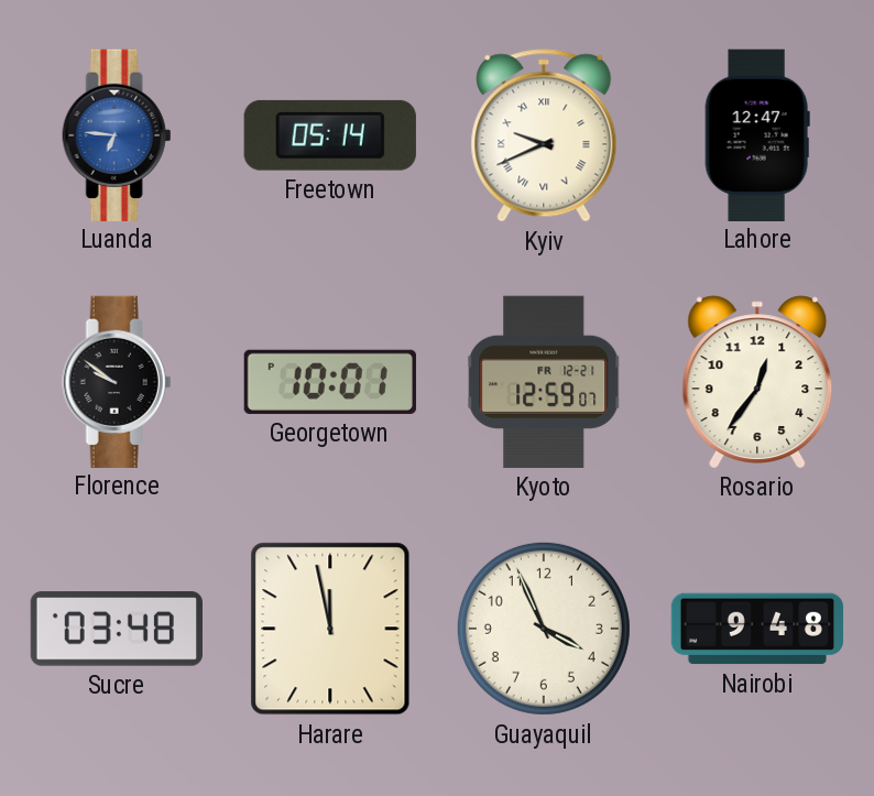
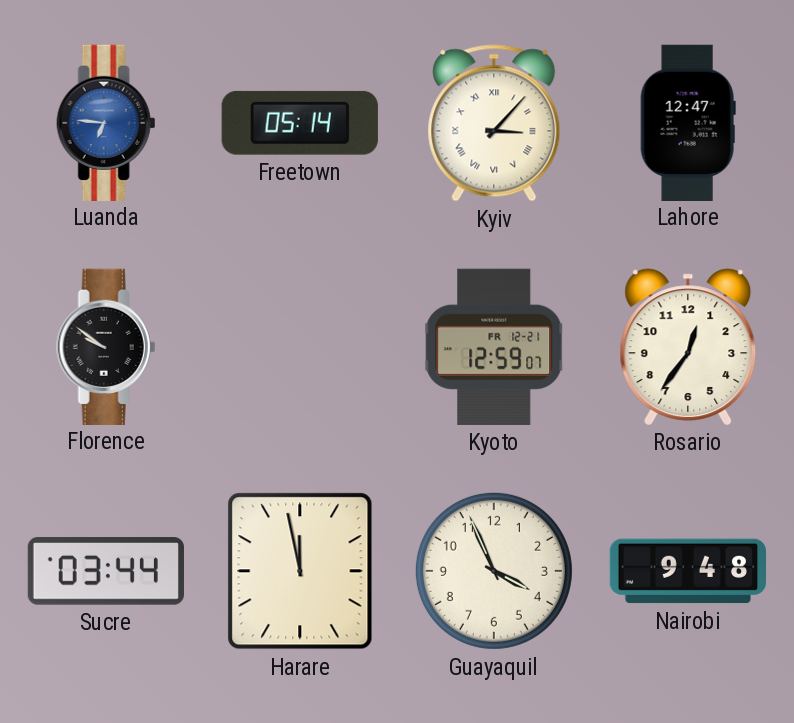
Kyiv: 9:41 -> 3:07
Georgetown: 10:01 -> none
Sucre: 03:48 -> 03:44
